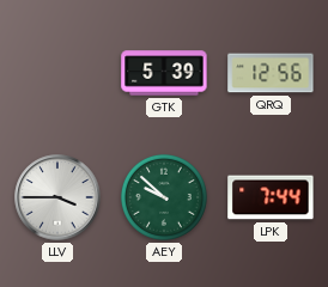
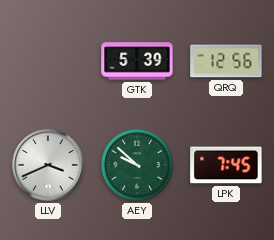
LLV: 3:45 -> 3:41
LPK: 7:44 -> 7:45
